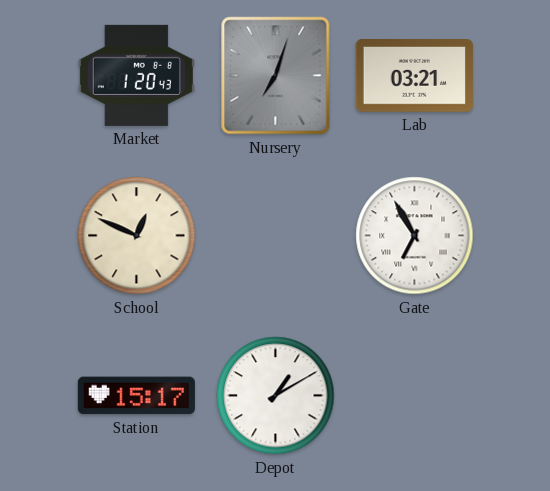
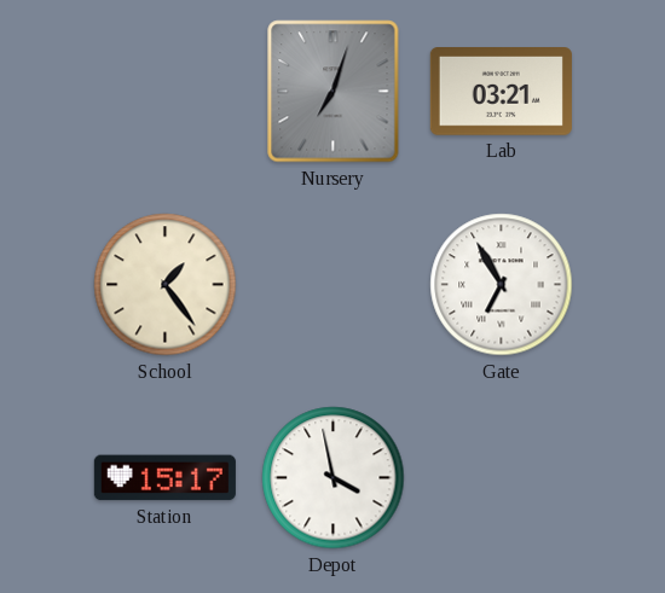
Market: 1:20 -> none
School: 12:49 -> 1:24
Depot: 1:10 -> 3:58
